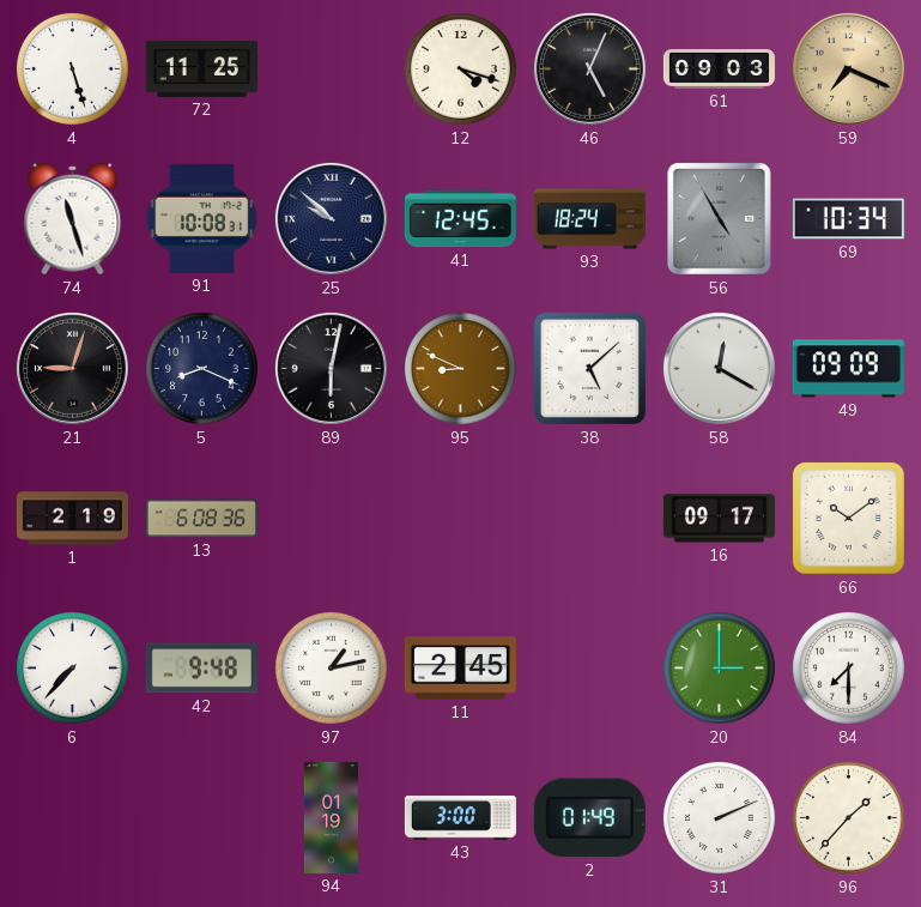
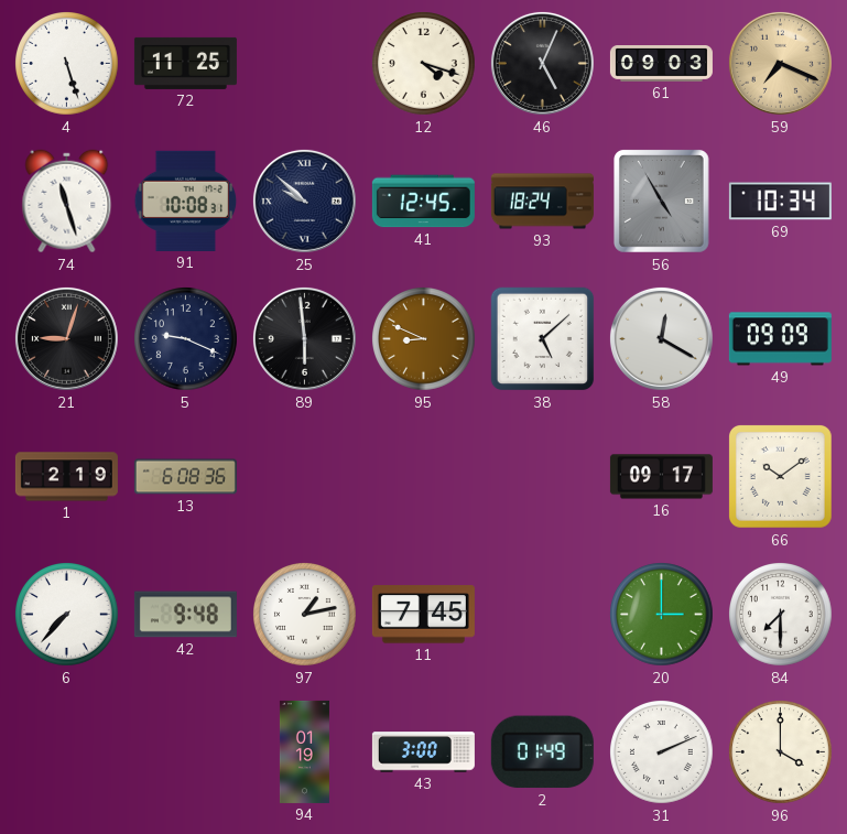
5: 8:19 -> 9:19
89: 6:02 -> 5:59
11: 2:45 -> 7:45
96: 1:37 -> 4:00
